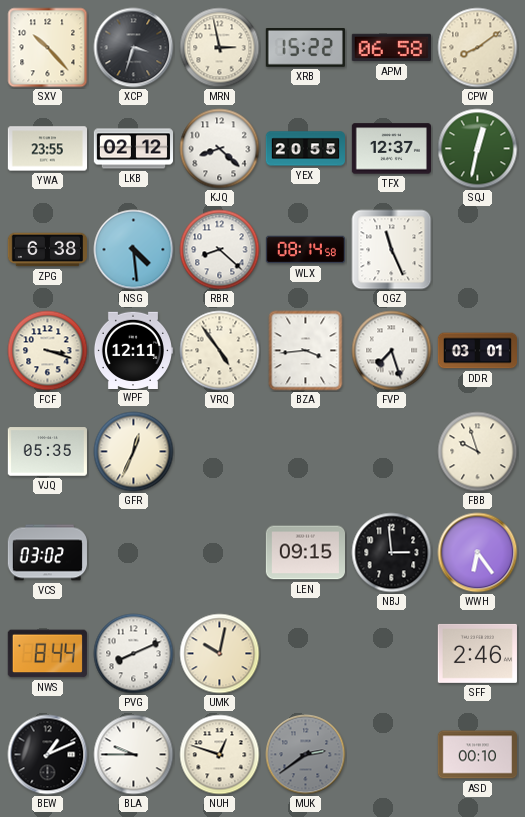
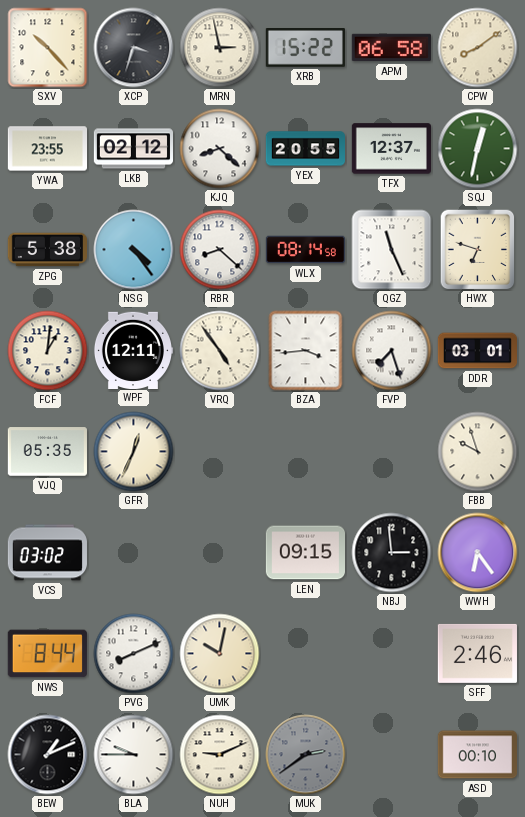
ZPG: 6:38 -> 5:38
NSG: 4:29 -> 4:24
HWX: none -> 6:48
FCF: 3:18 -> 1:01
NUH: 12:48 -> 9:11
